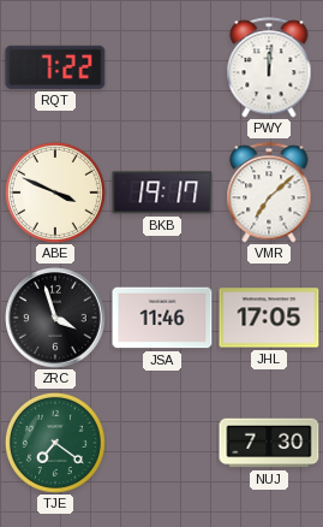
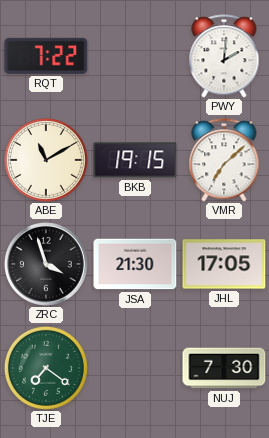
PWY: 12:01 -> 2:01
ABE: 3:49 -> 11:10
BKB: 19:17 -> 19:15
JSA: 11:46 -> 21:30
